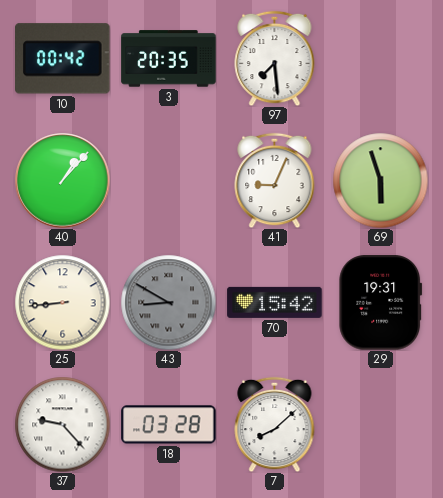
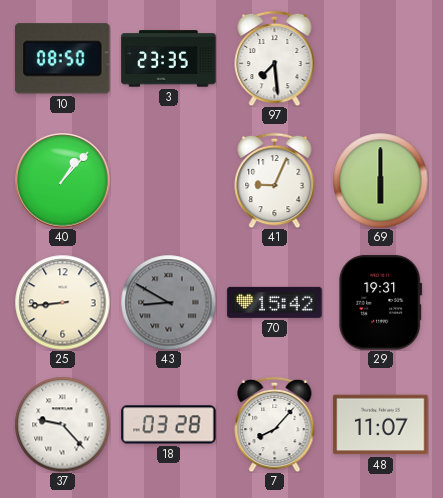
10: 00:42 -> 08:50
3: 20:35 -> 23:35
69: 5:57 -> 6:00
7: 8:08 -> 8:07
48: none -> 11:07
